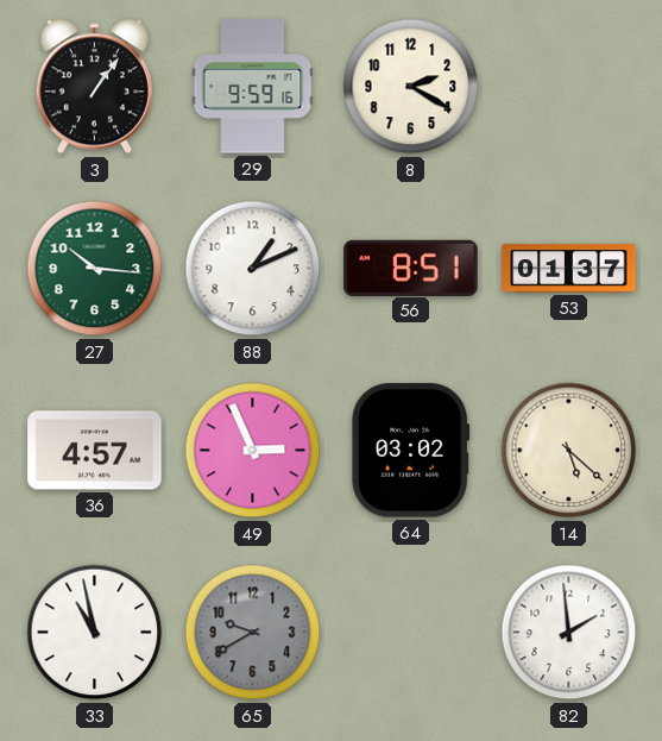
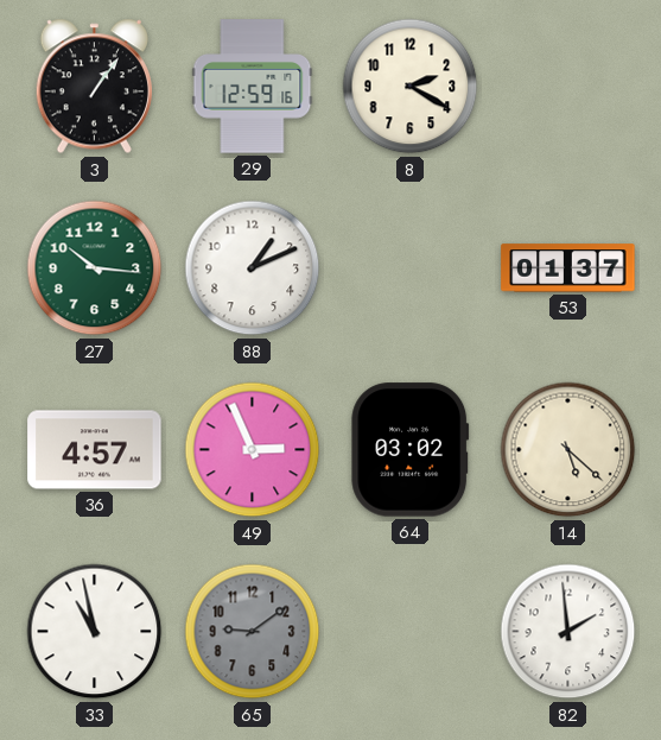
29: 9:59 -> 12:59
56: 8:51 -> none
65: 9:40 -> 9:09
